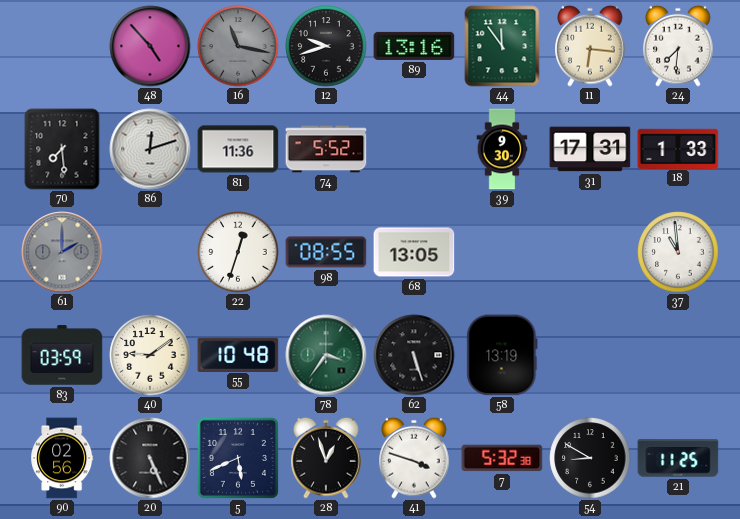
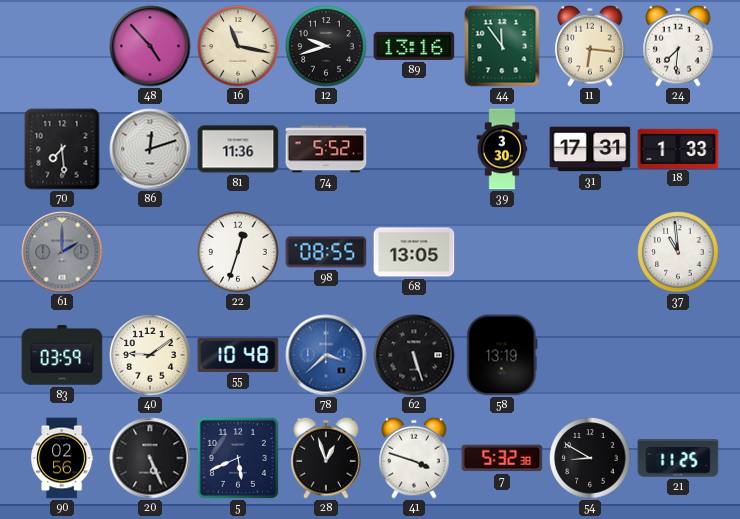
16 dial: grey -> cream
39: 9:30 -> 3:30
78: 3:36 -> 3:38
78 dial: green -> blue
